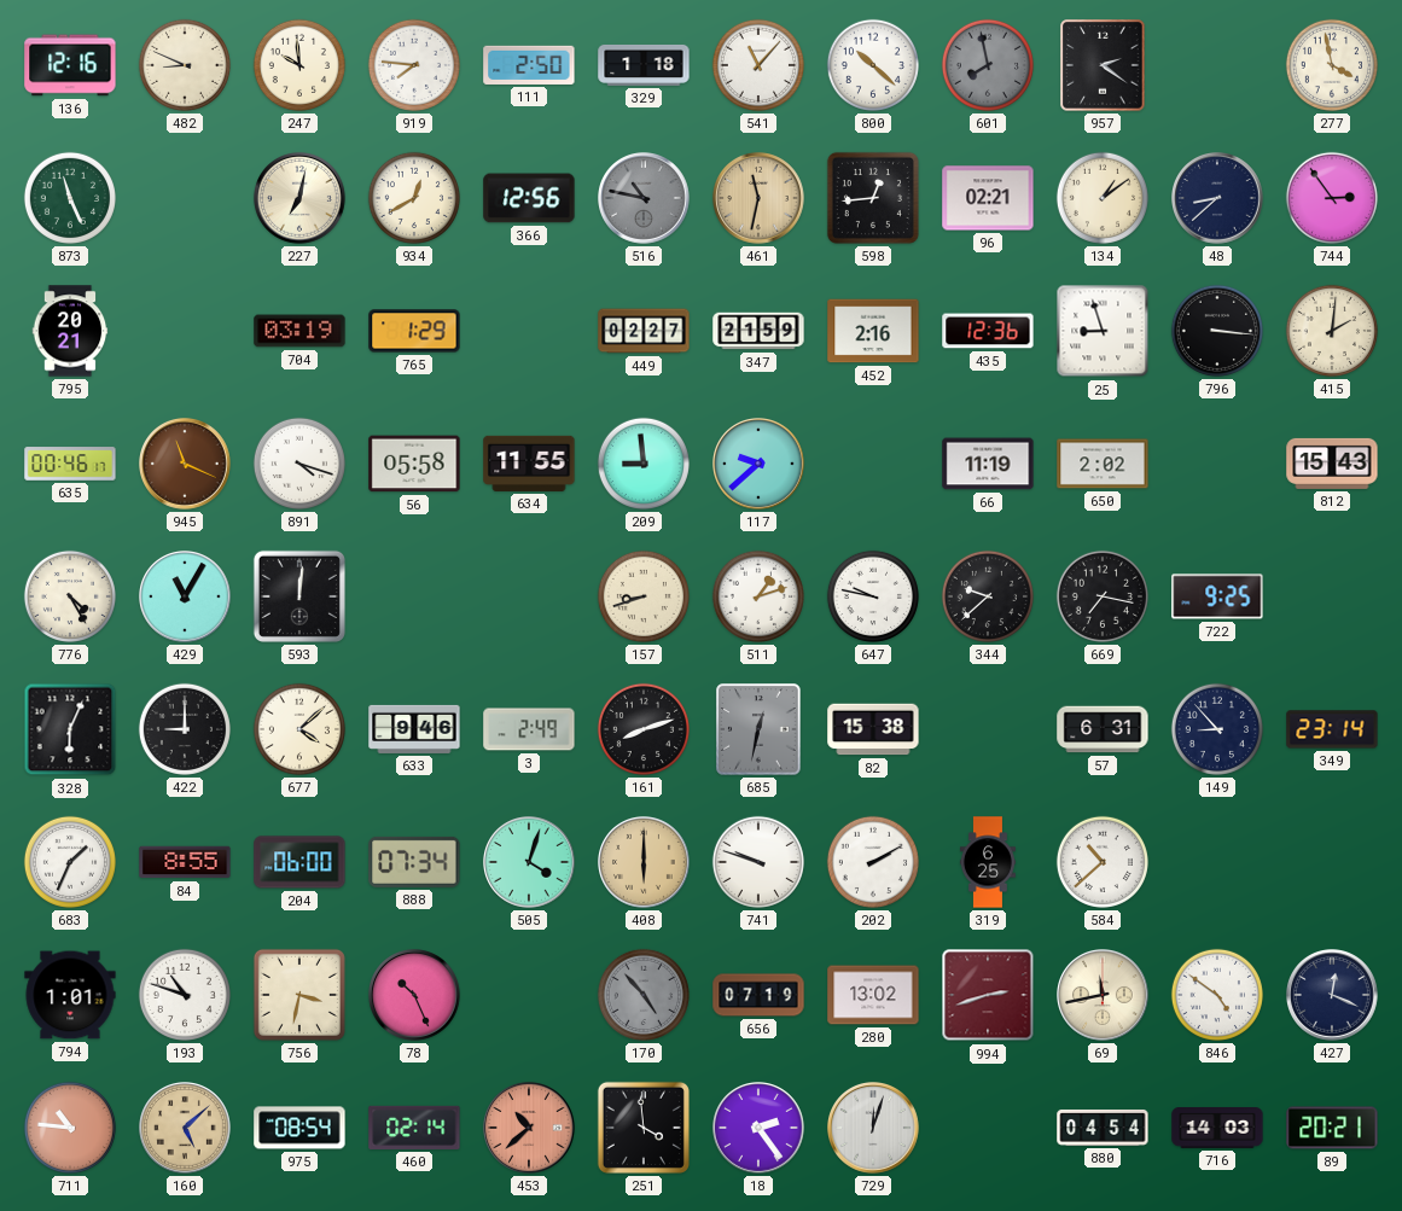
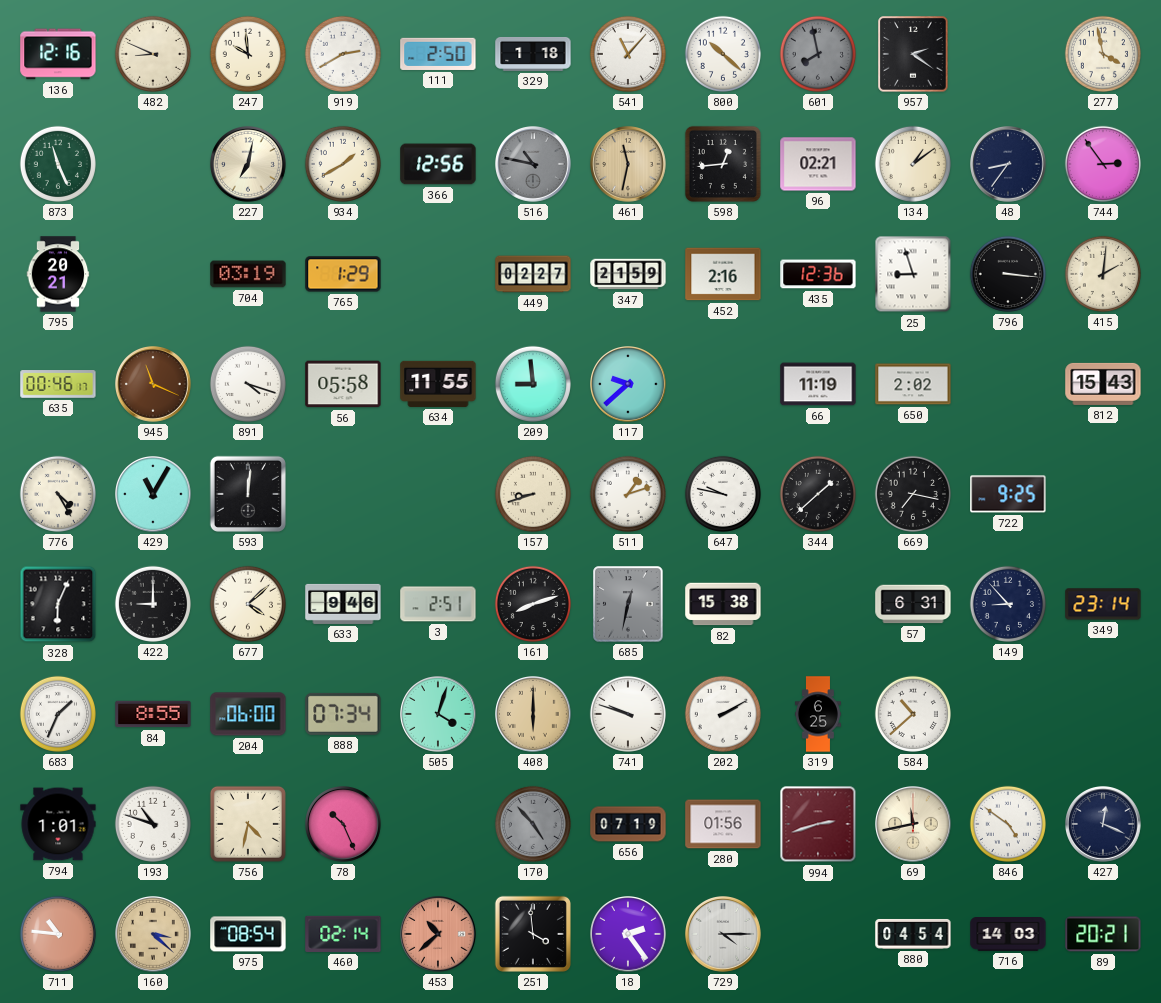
919: 7:46 -> 2:40
934: 12:40 -> 1:40
48: 8:38 -> 8:36
344: 9:38 -> 1:38
3: 2:49 -> 2:51
756: 3:32 -> 4:32
280: 13:02 -> 01:56
160: 5:08 -> 3:22
729: 12:03 -> 4:15
